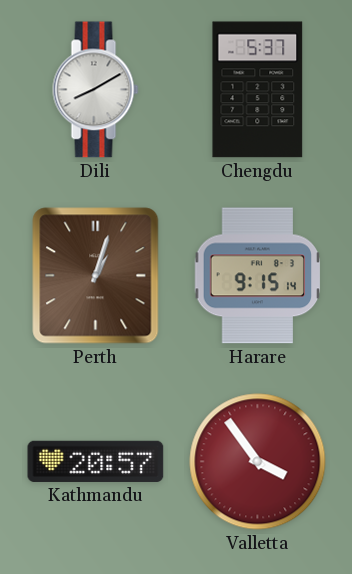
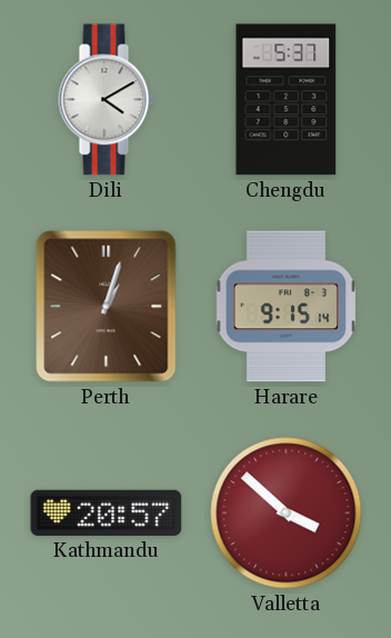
Dili: 8:10 -> 4:10
Valletta: 3:54 -> 3:52
